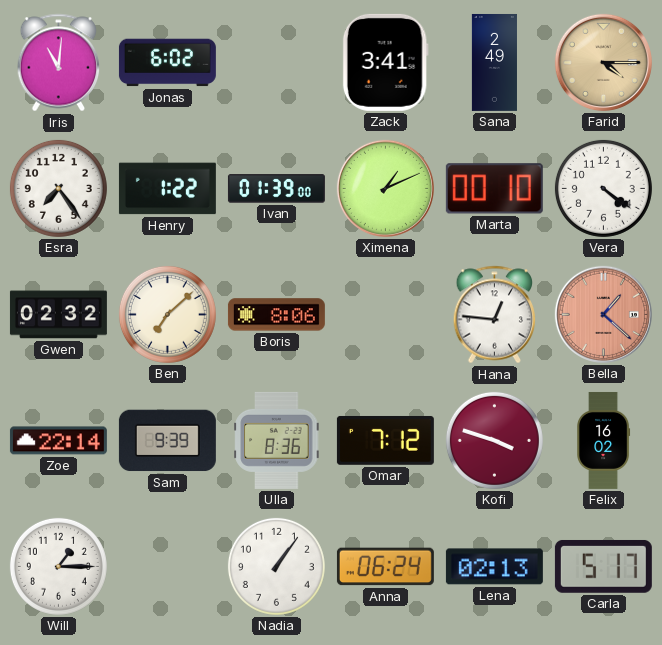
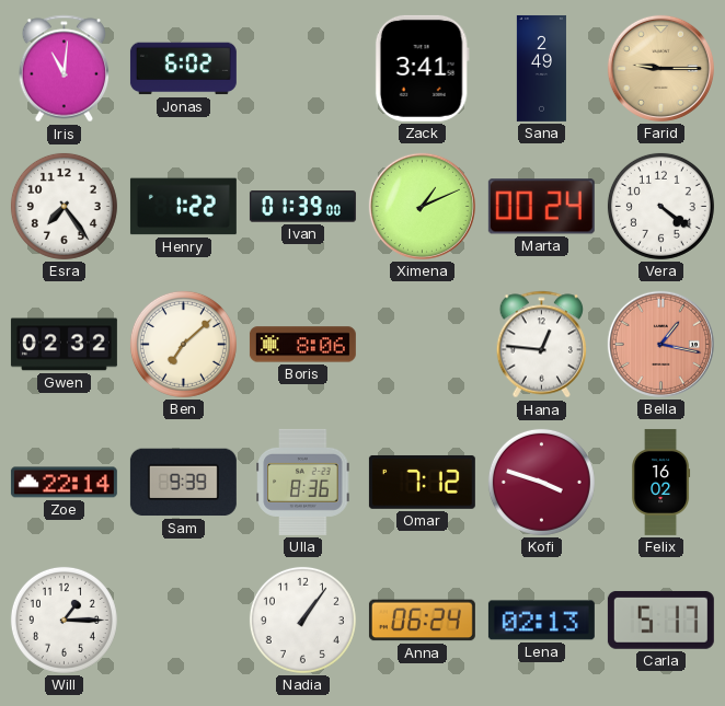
Farid: 4:15 -> 9:15
Marta: 00:10 -> 00:24
Bella: 1:22 -> 1:17
